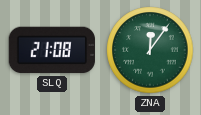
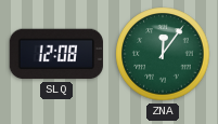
SLQ: 21:08 -> 12:08
